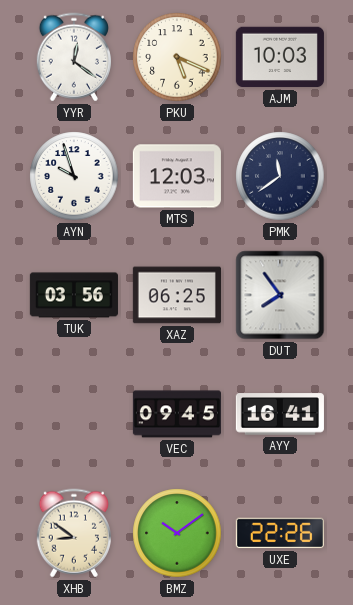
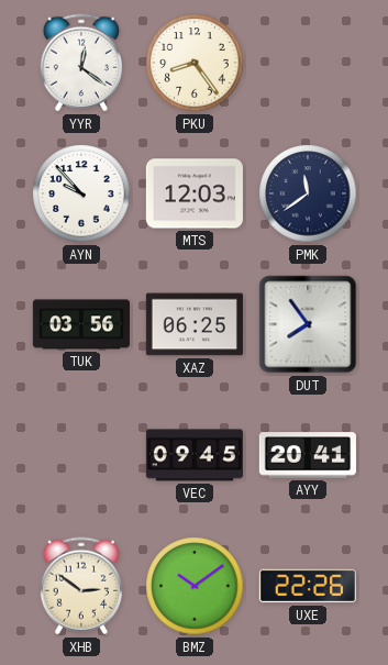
PKU: 5:19 -> 8:24
AJM: 10:03 -> none
AYN: 9:57 -> 9:53
AYY: 16:41 -> 20:41
XHB: 8:51 -> 2:51
